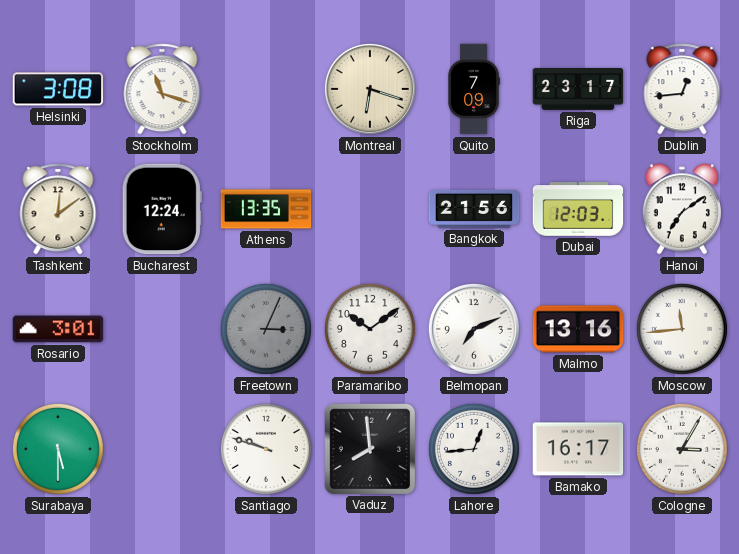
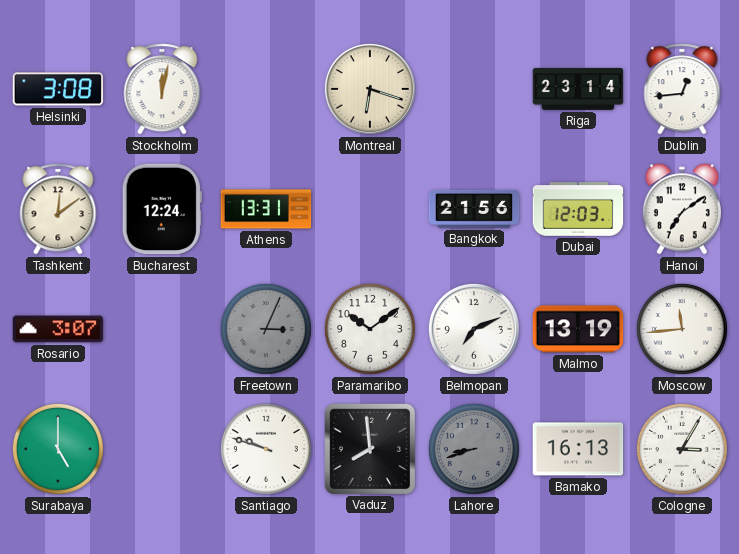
Stockholm: 11:18 -> 12:02
Quito: 7:09 -> none
Riga: 23:17 -> 23:14
Athens: 13:35 -> 13:31
Rosario: 3:01 -> 3:07
Malmo: 13:16 -> 13:19
Surabaya: 5:30 -> 5:00
Lahore: 12:44 -> 8:42
Lahore dial: white -> grey
Bamako: 16:17 -> 16:13
